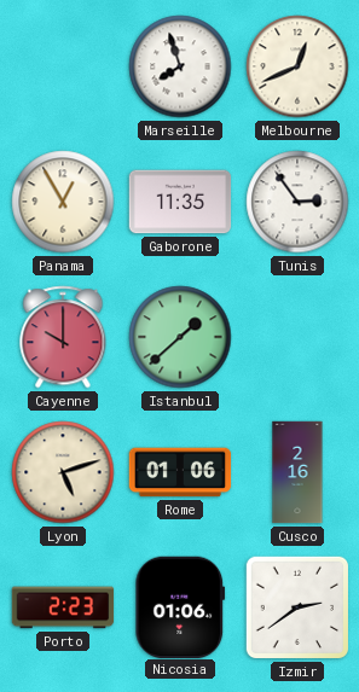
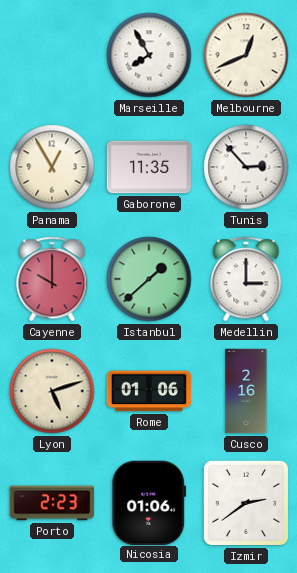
Marseille: 7:57 -> 7:55
Tunis: 2:54 -> 2:53
Medellin: none -> 3:00
